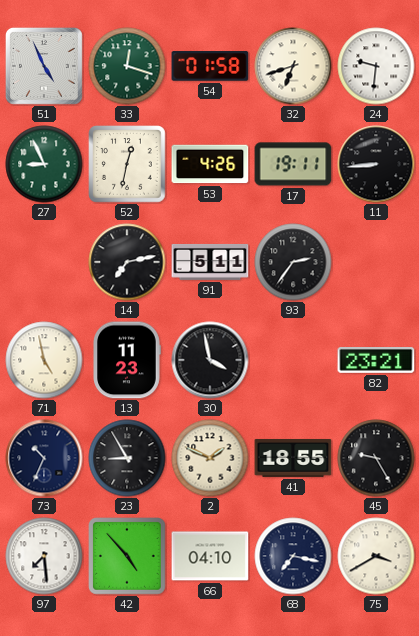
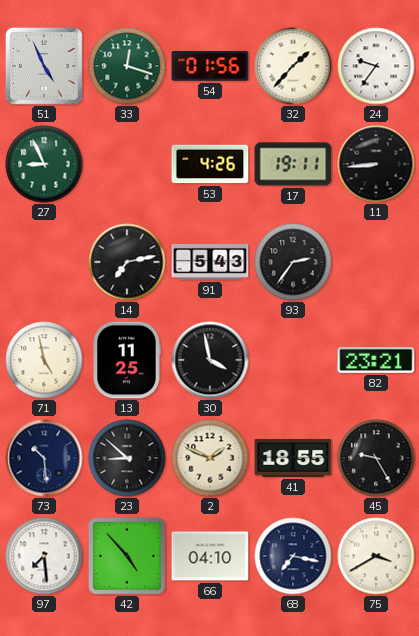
54: 01:58 -> 01:56
32: 6:42 -> 1:37
24: 9:31 -> 9:36
52: 12:32 -> none
91: 5:11 -> 5:43
13: 11:23 -> 11:25
73: 10:34 -> 10:29
23: 8:55 -> 8:52
